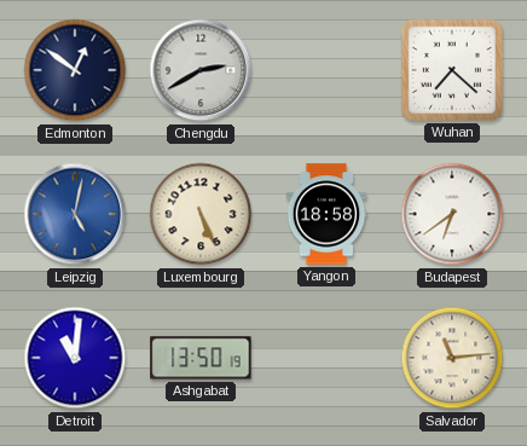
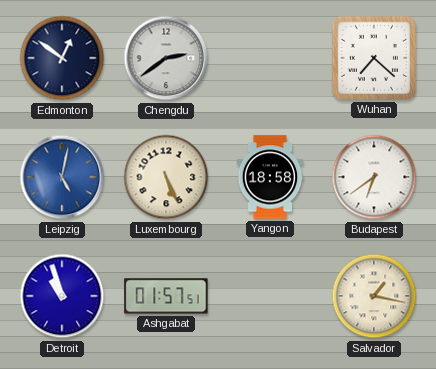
Chengdu: 2:40 -> 2:39
Detroit: 11:01 -> 10:57
Ashgabat: 13:50 -> 01:57
Salvador: 11:14 -> 1:17
